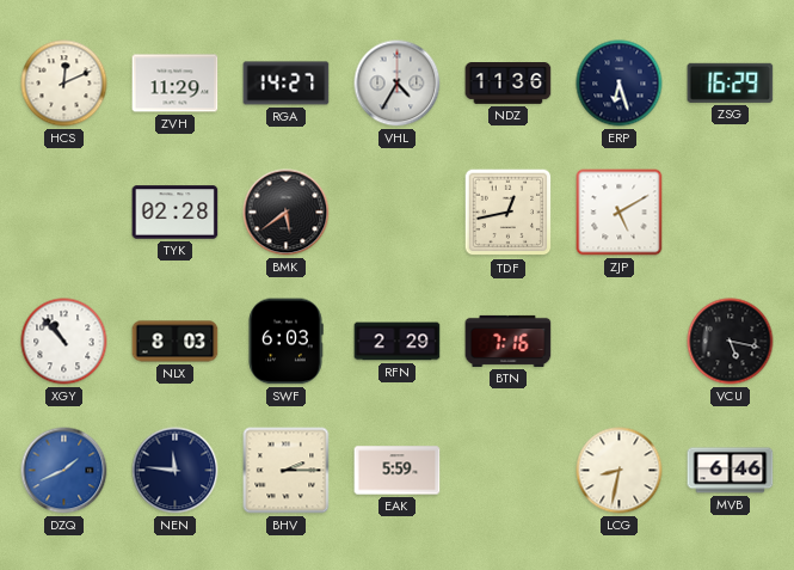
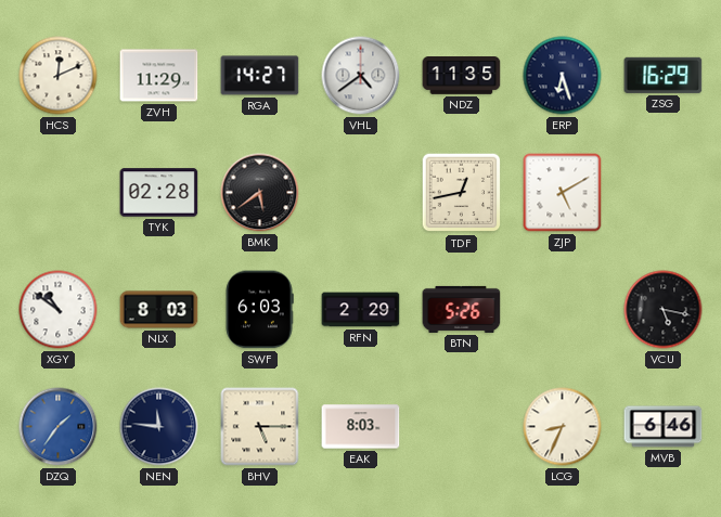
VHL: 4:35 -> 4:39
NDZ: 11:36 -> 11:35
XGY: 10:53 -> 10:51
BTN: 7:16 -> 5:26
DZQ: 1:41 -> 1:36
BHV: 2:15 -> 5:15
EAK: 5:59 -> 8:03
LCG: 8:32 -> 8:34
